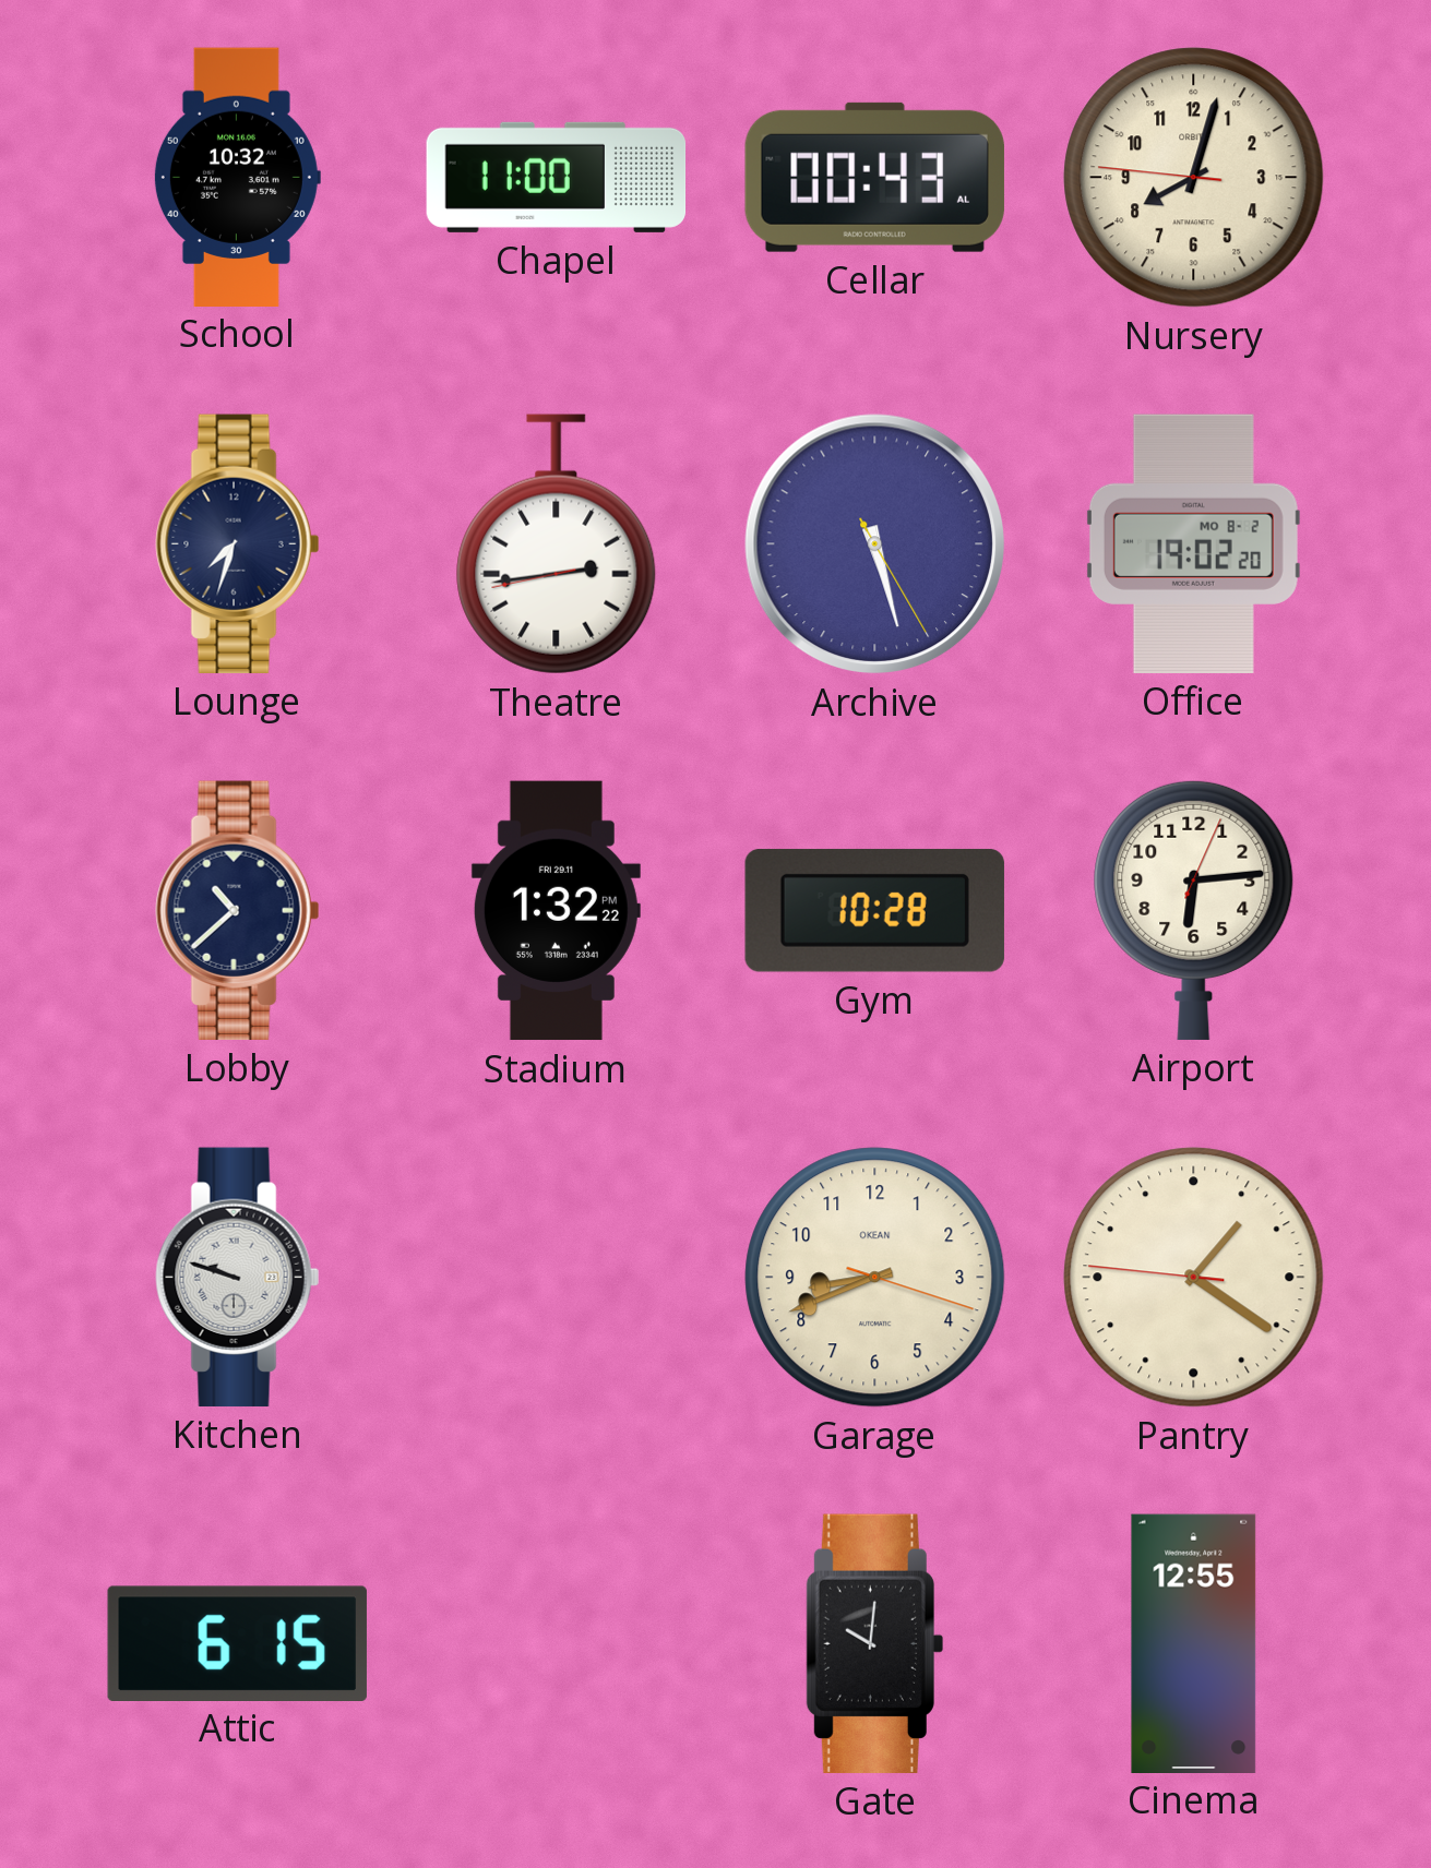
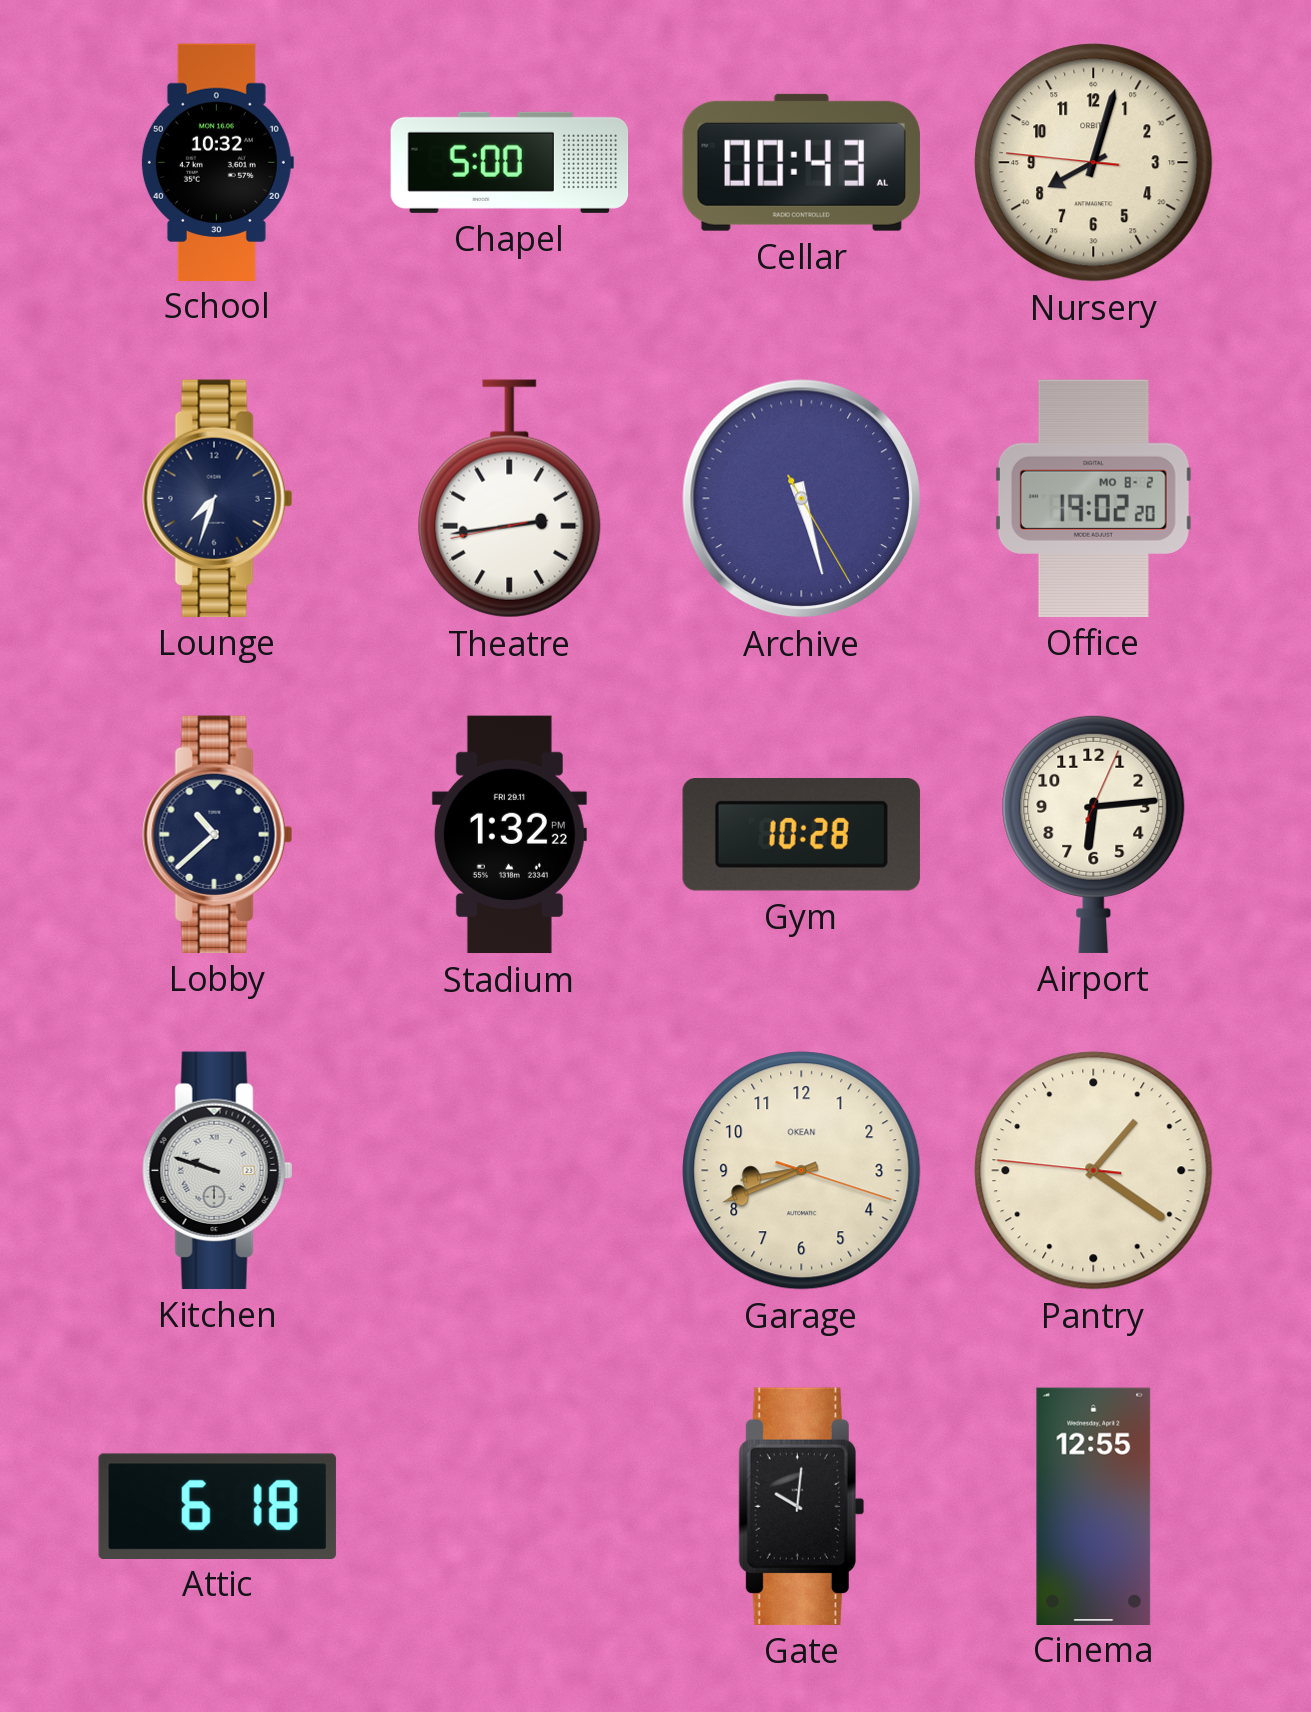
Chapel: 11:00 -> 5:00
Attic: 6:15 -> 6:18
